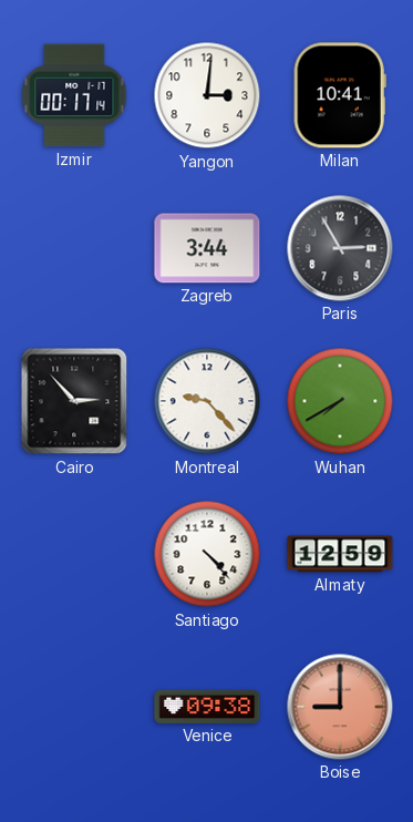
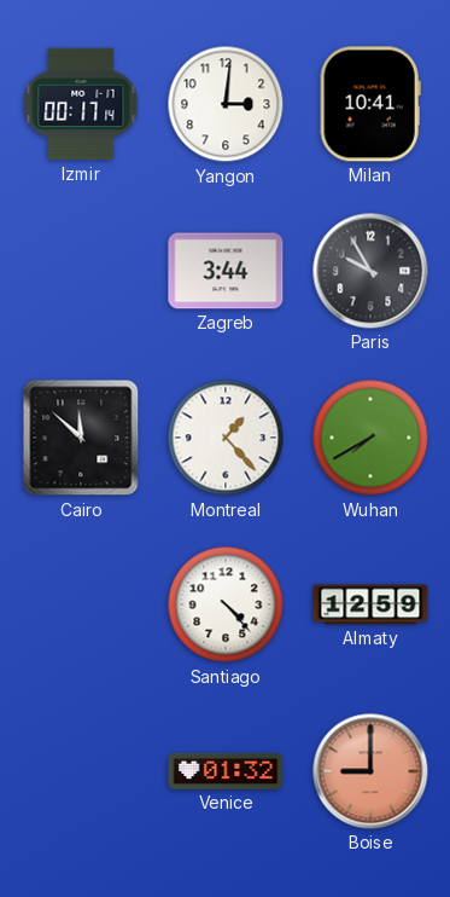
Paris: 2:55 -> 9:55
Cairo: 2:53 -> 11:52
Montreal: 9:23 -> 1:23
Venice: 09:38 -> 01:32
